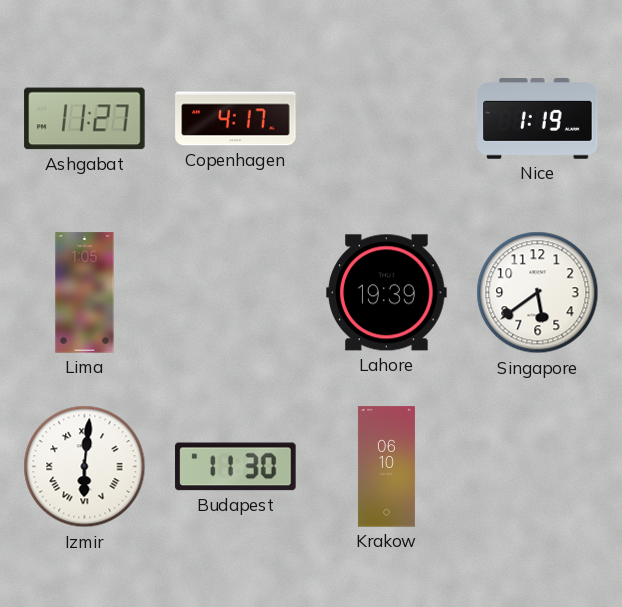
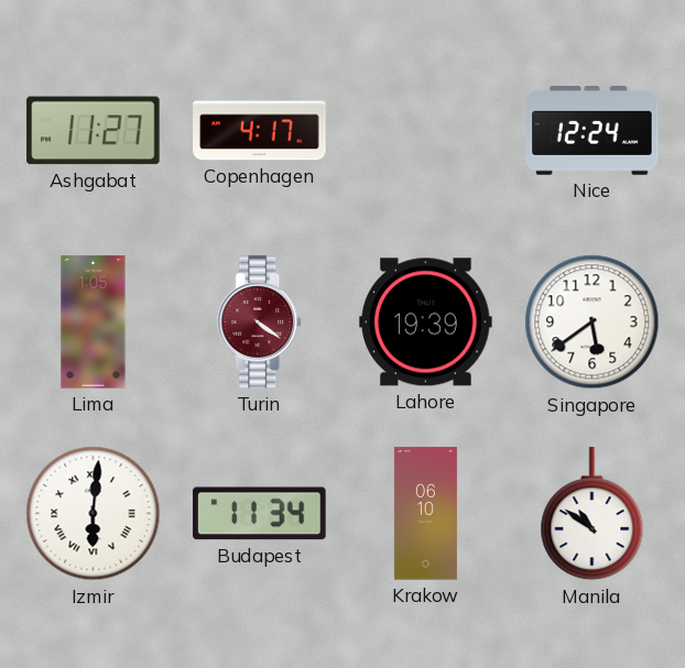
Nice: 1:19 -> 12:24
Turin: none -> 4:21
Budapest: 11:30 -> 11:34
Manila: none -> 10:51
